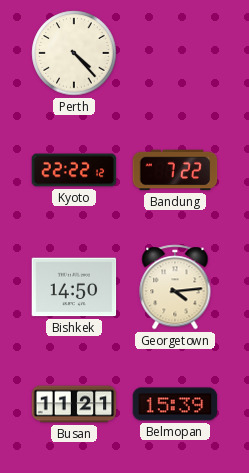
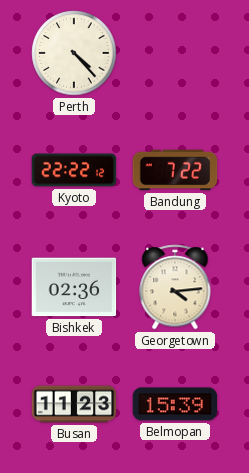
Bishkek: 14:50 -> 02:36
Busan: 11:21 -> 11:23
